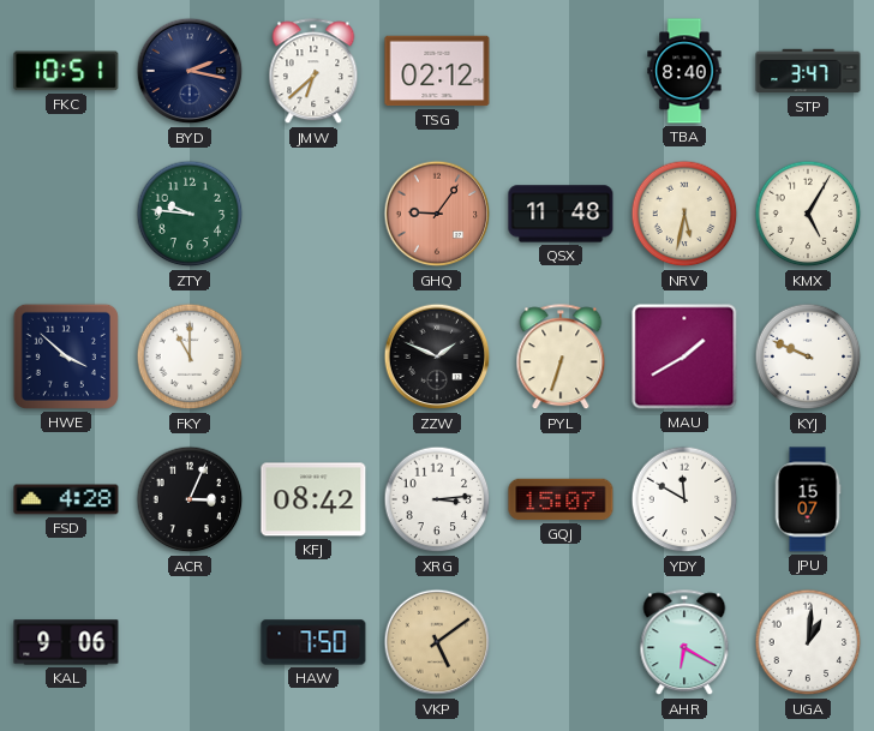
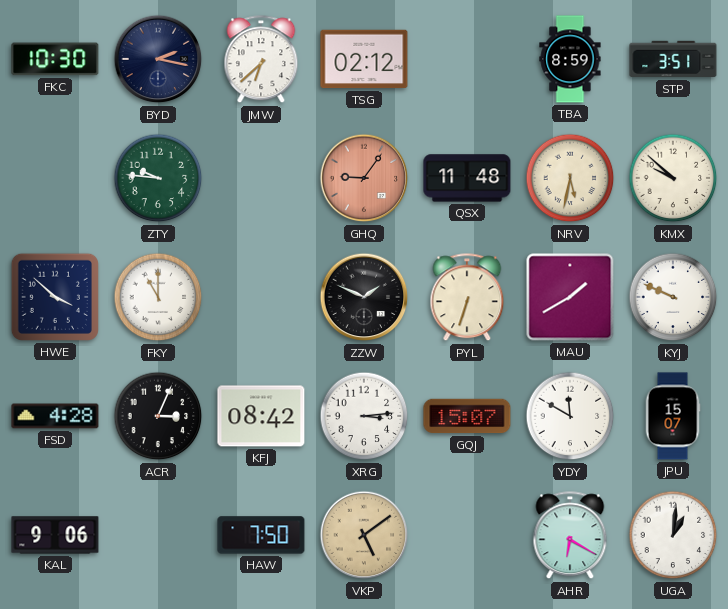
FKC: 10:51 -> 10:30
TBA: 8:40 -> 8:59
STP: 3:47 -> 3:51
KMX: 5:05 -> 9:52
